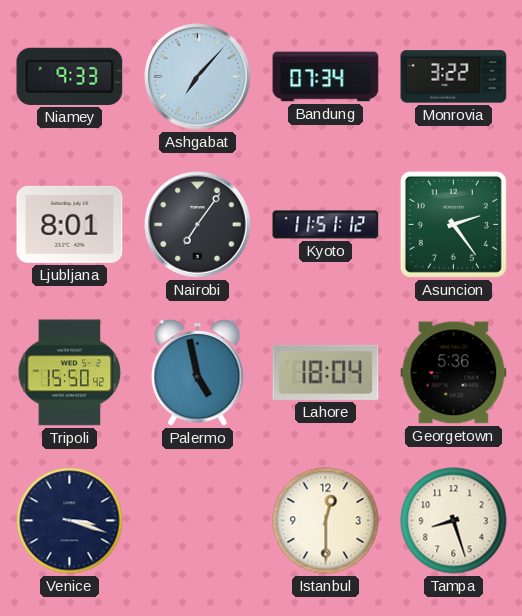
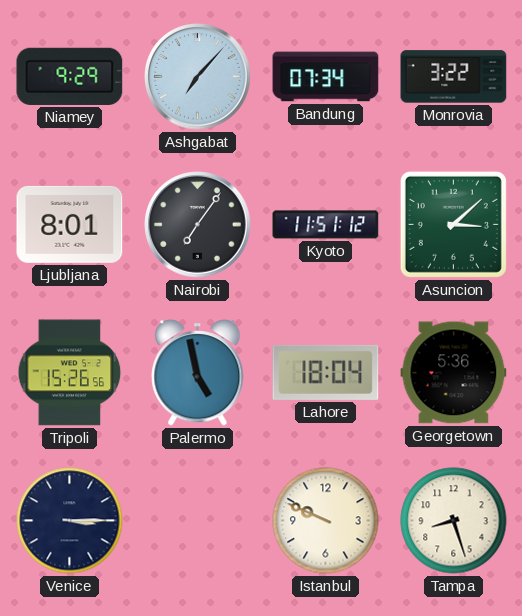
Niamey: 9:33 -> 9:29
Asuncion: 2:24 -> 3:08
Tripoli: 15:50 -> 15:26
Venice: 3:18 -> 3:15
Istanbul: 12:30 -> 9:49
